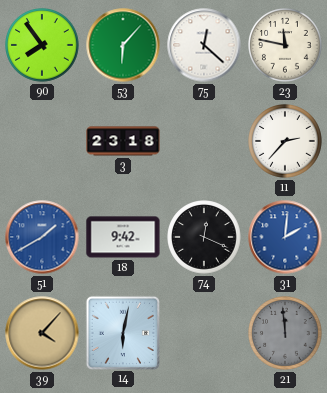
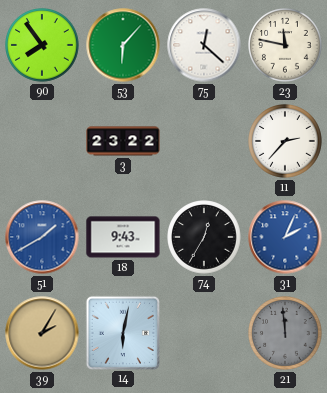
3: 23:18 -> 23:22
18: 9:42 -> 9:43
74: 12:19 -> 12:35
31: 2:01 -> 2:04
39: 4:07 -> 2:05
